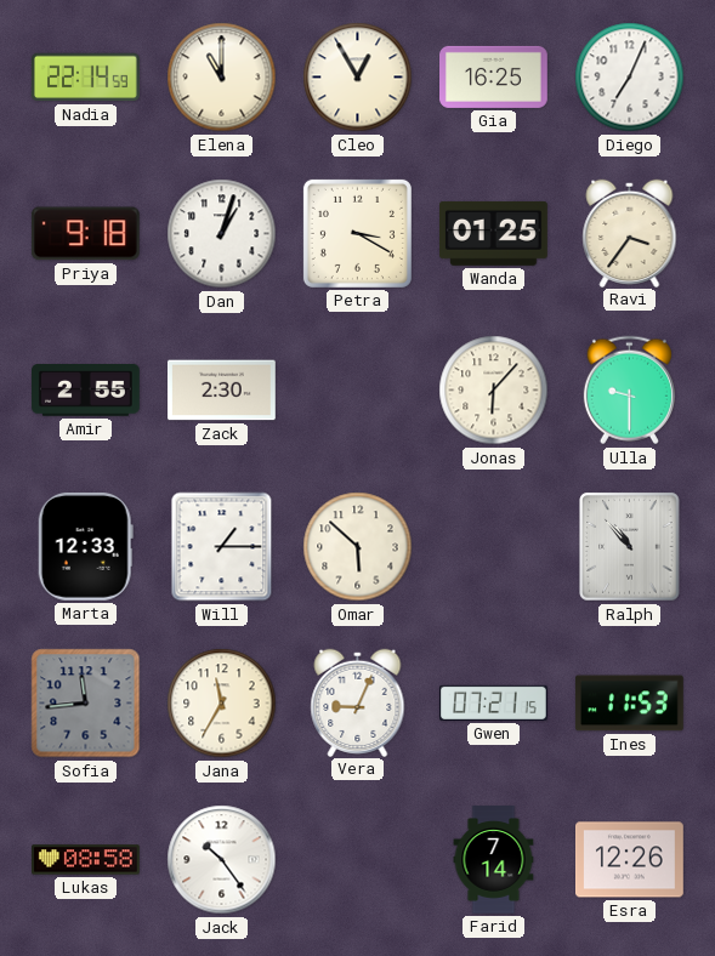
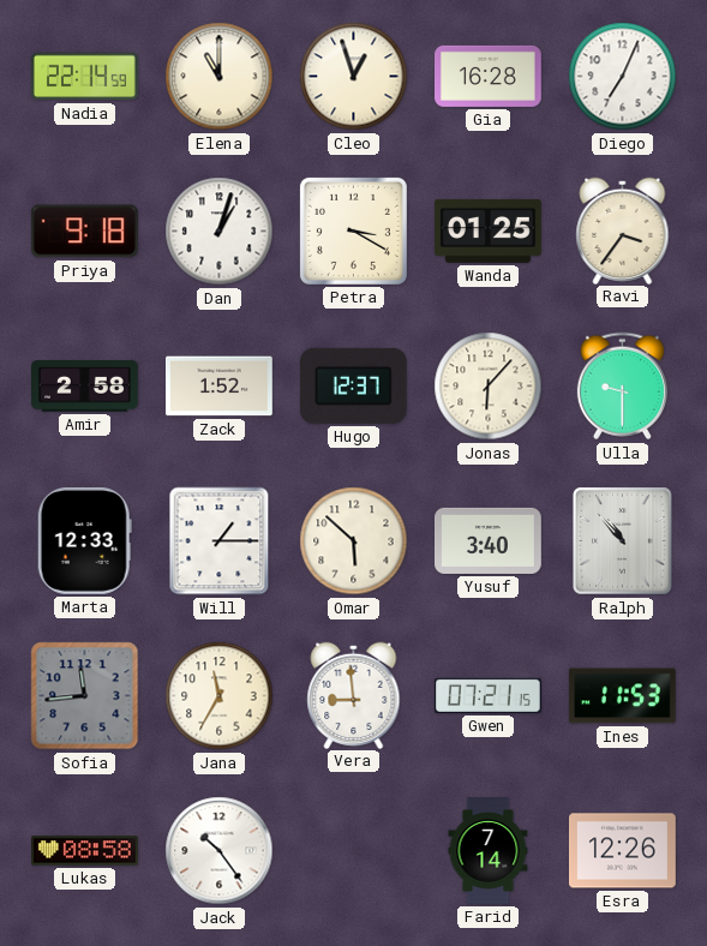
Cleo: 12:55 -> 12:57
Gia: 16:25 -> 16:28
Amir: 2:55 -> 2:58
Zack: 2:30 -> 1:52
Hugo: none -> 12:37
Yusuf: none -> 3:40
Vera: 9:04 -> 8:59
